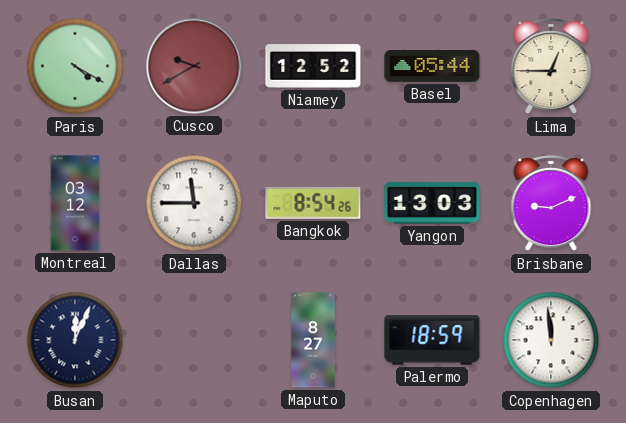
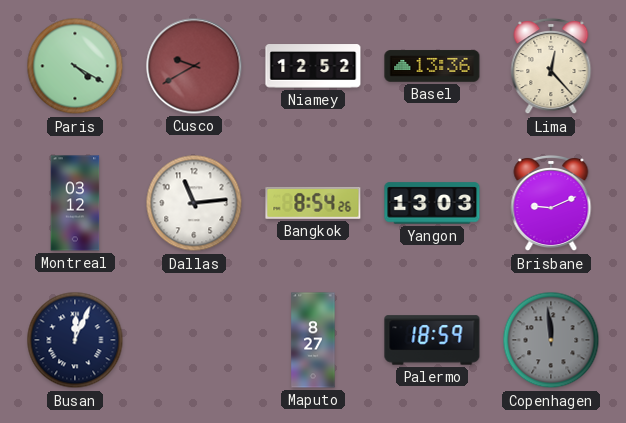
Basel: 05:44 -> 13:36
Lima: 12:45 -> 12:23
Dallas: 11:45 -> 11:14
Copenhagen dial: white -> grey
